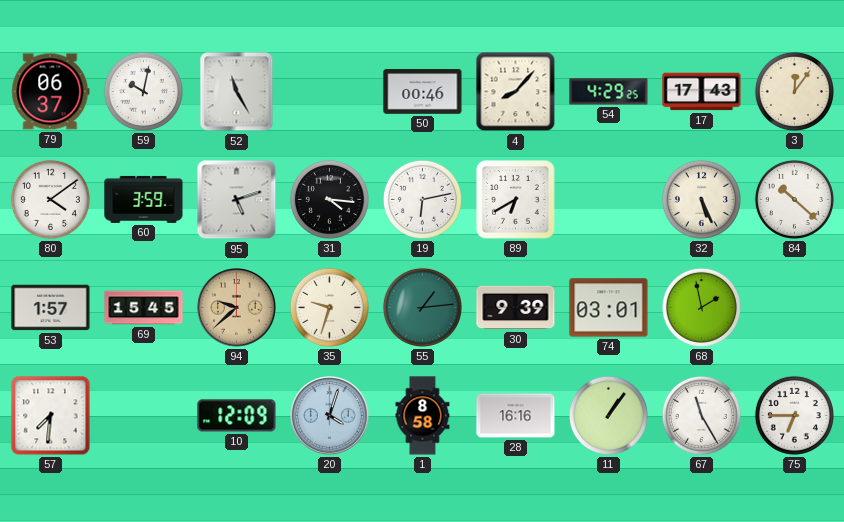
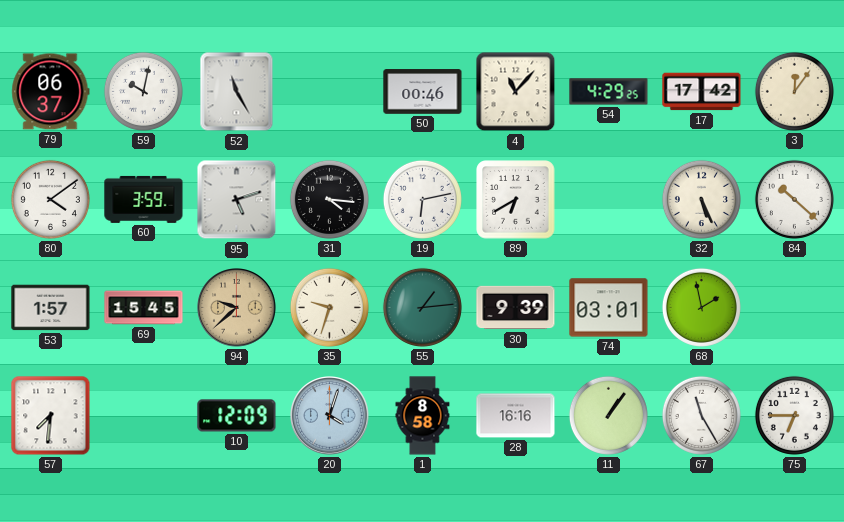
4: 8:07 -> 11:07
17: 17:43 -> 17:42
